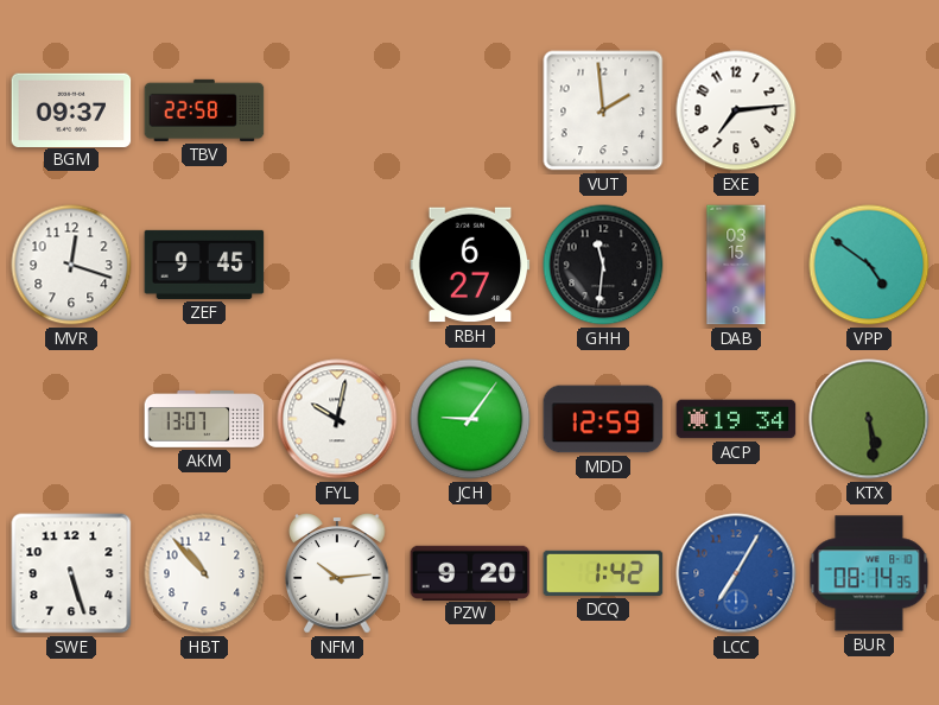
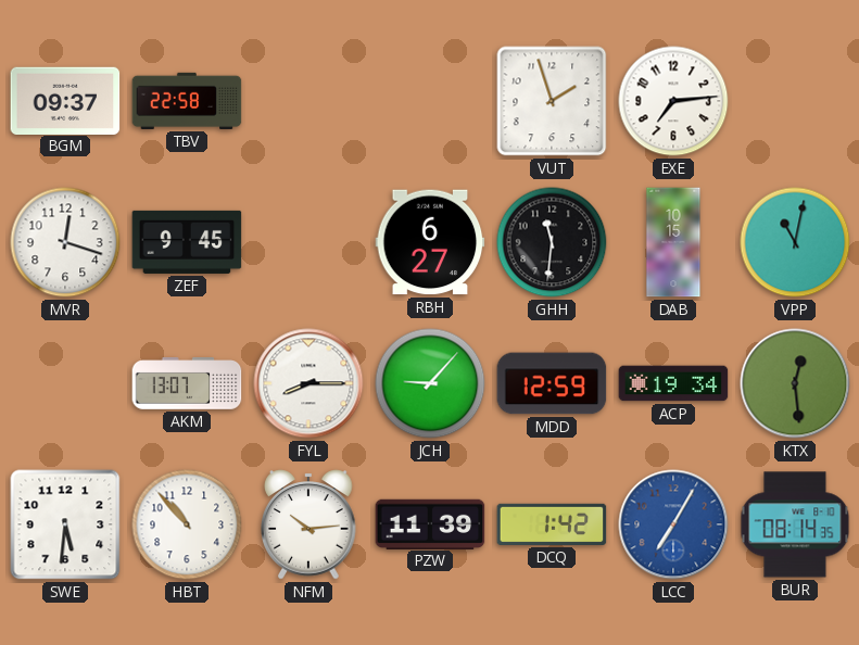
VUT: 1:59 -> 1:57
DAB: 03:15 -> 10:15
VPP: 4:51 -> 11:02
FYL: 10:02 -> 8:15
JCH: 9:06 -> 9:07
KTX: 5:29 -> 12:29
SWE: 5:27 -> 5:31
PZW: 9:20 -> 11:39
